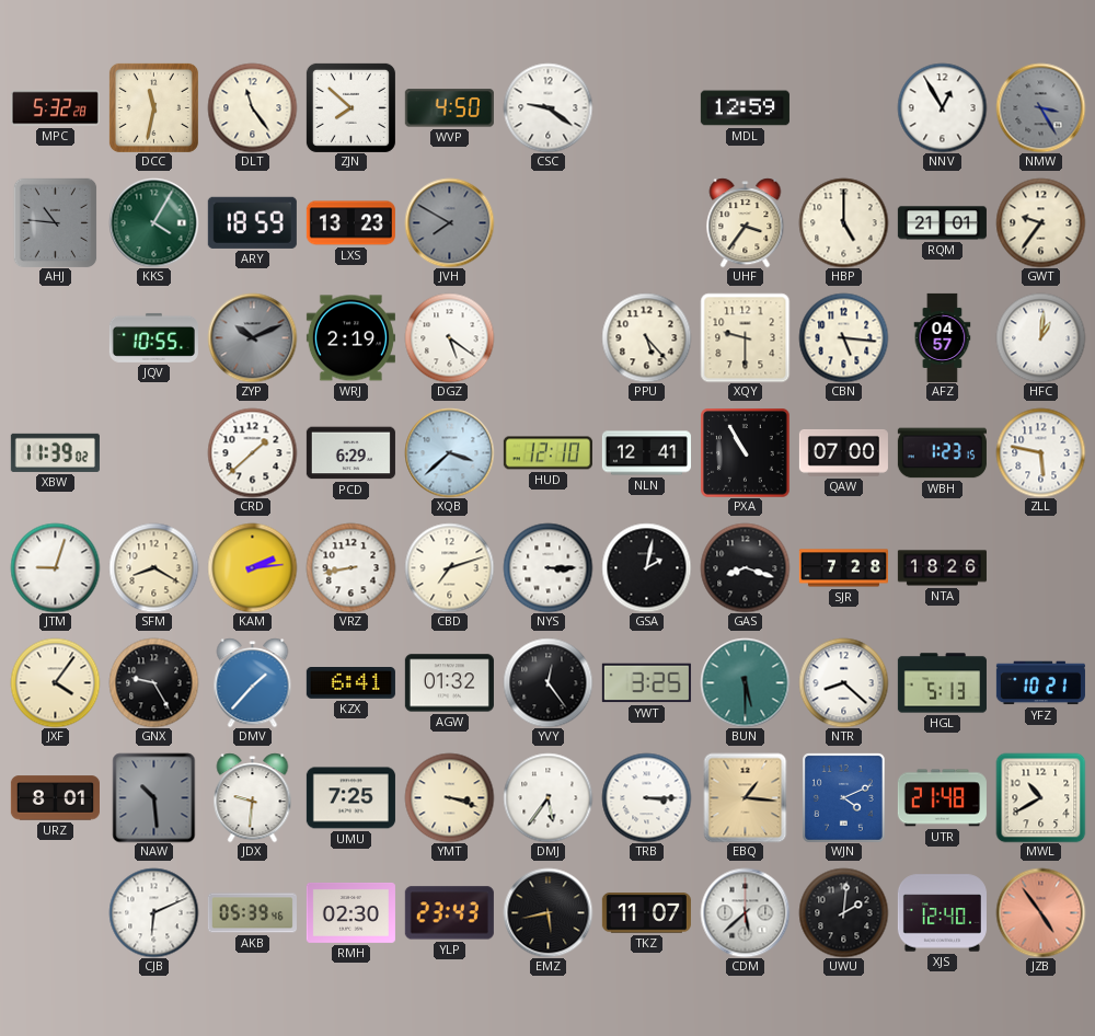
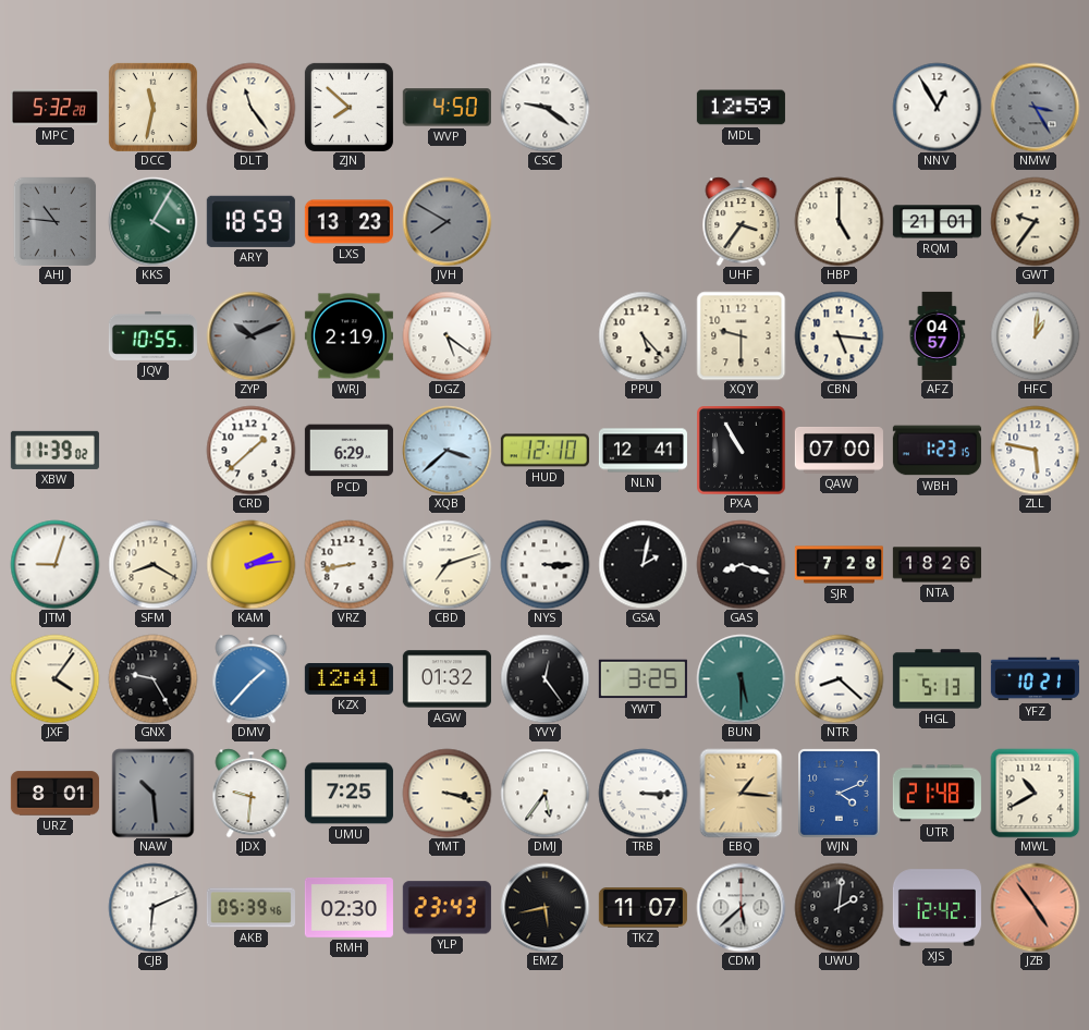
KZX: 6:41 -> 12:41
XJS: 12:40 -> 12:42
